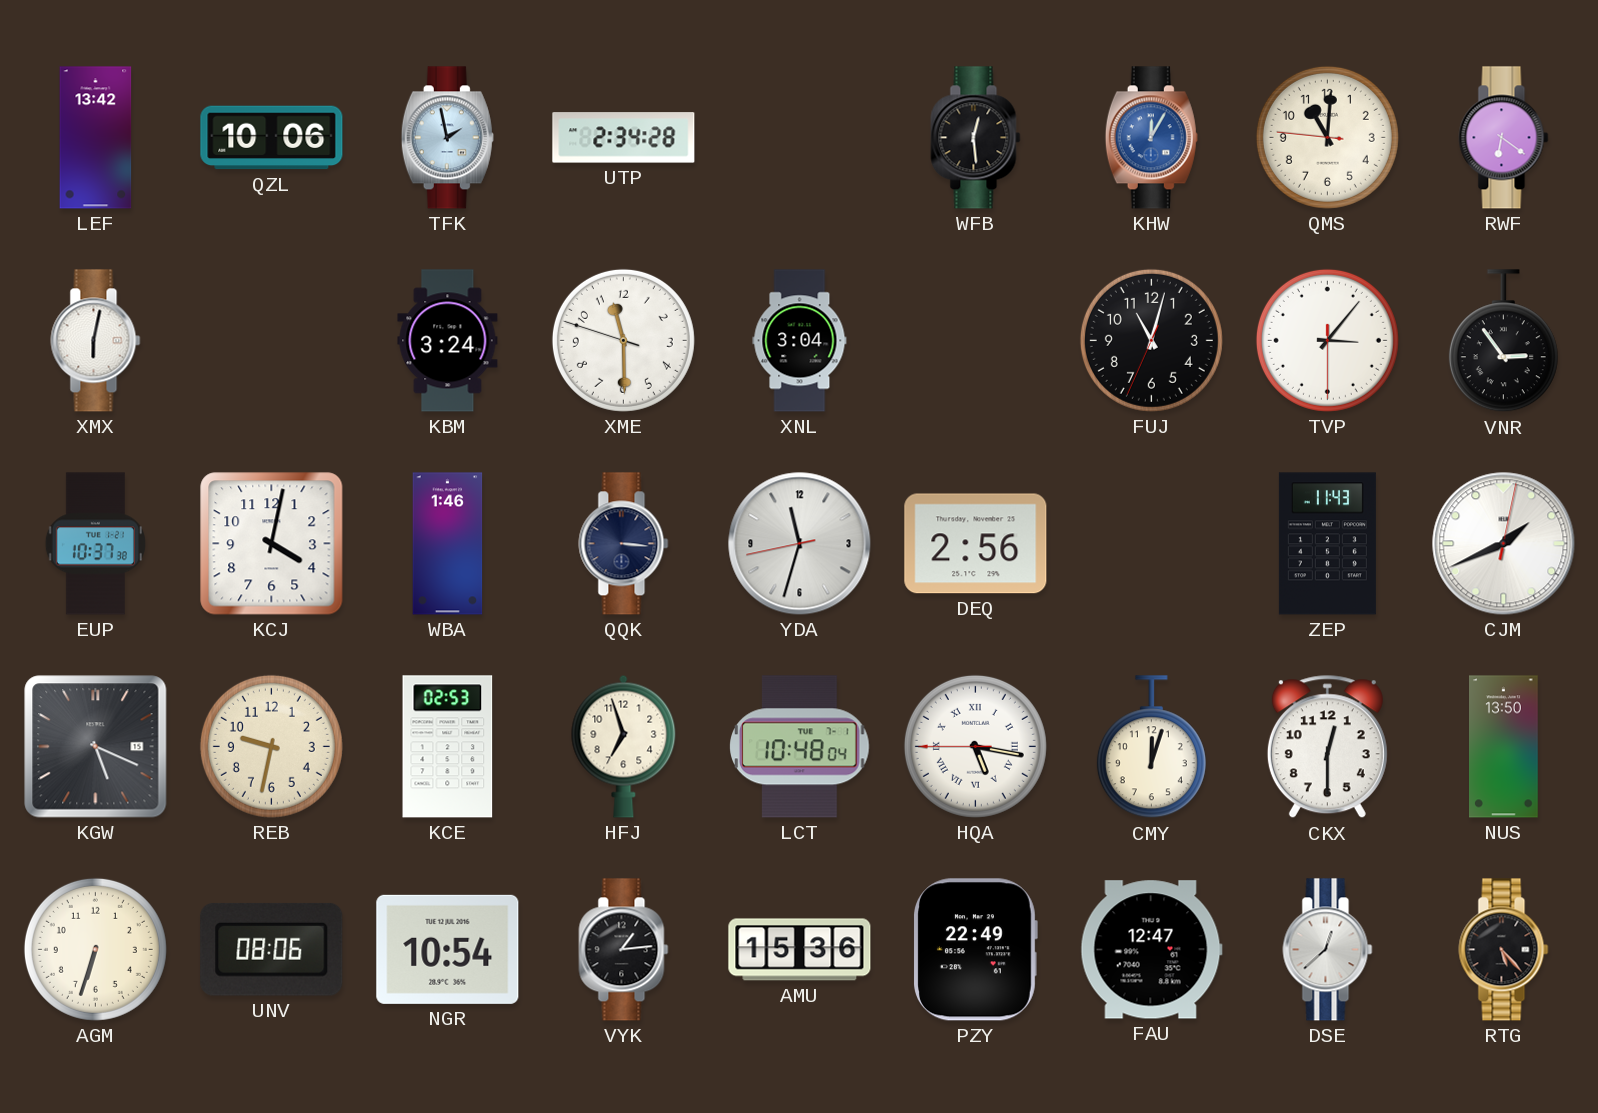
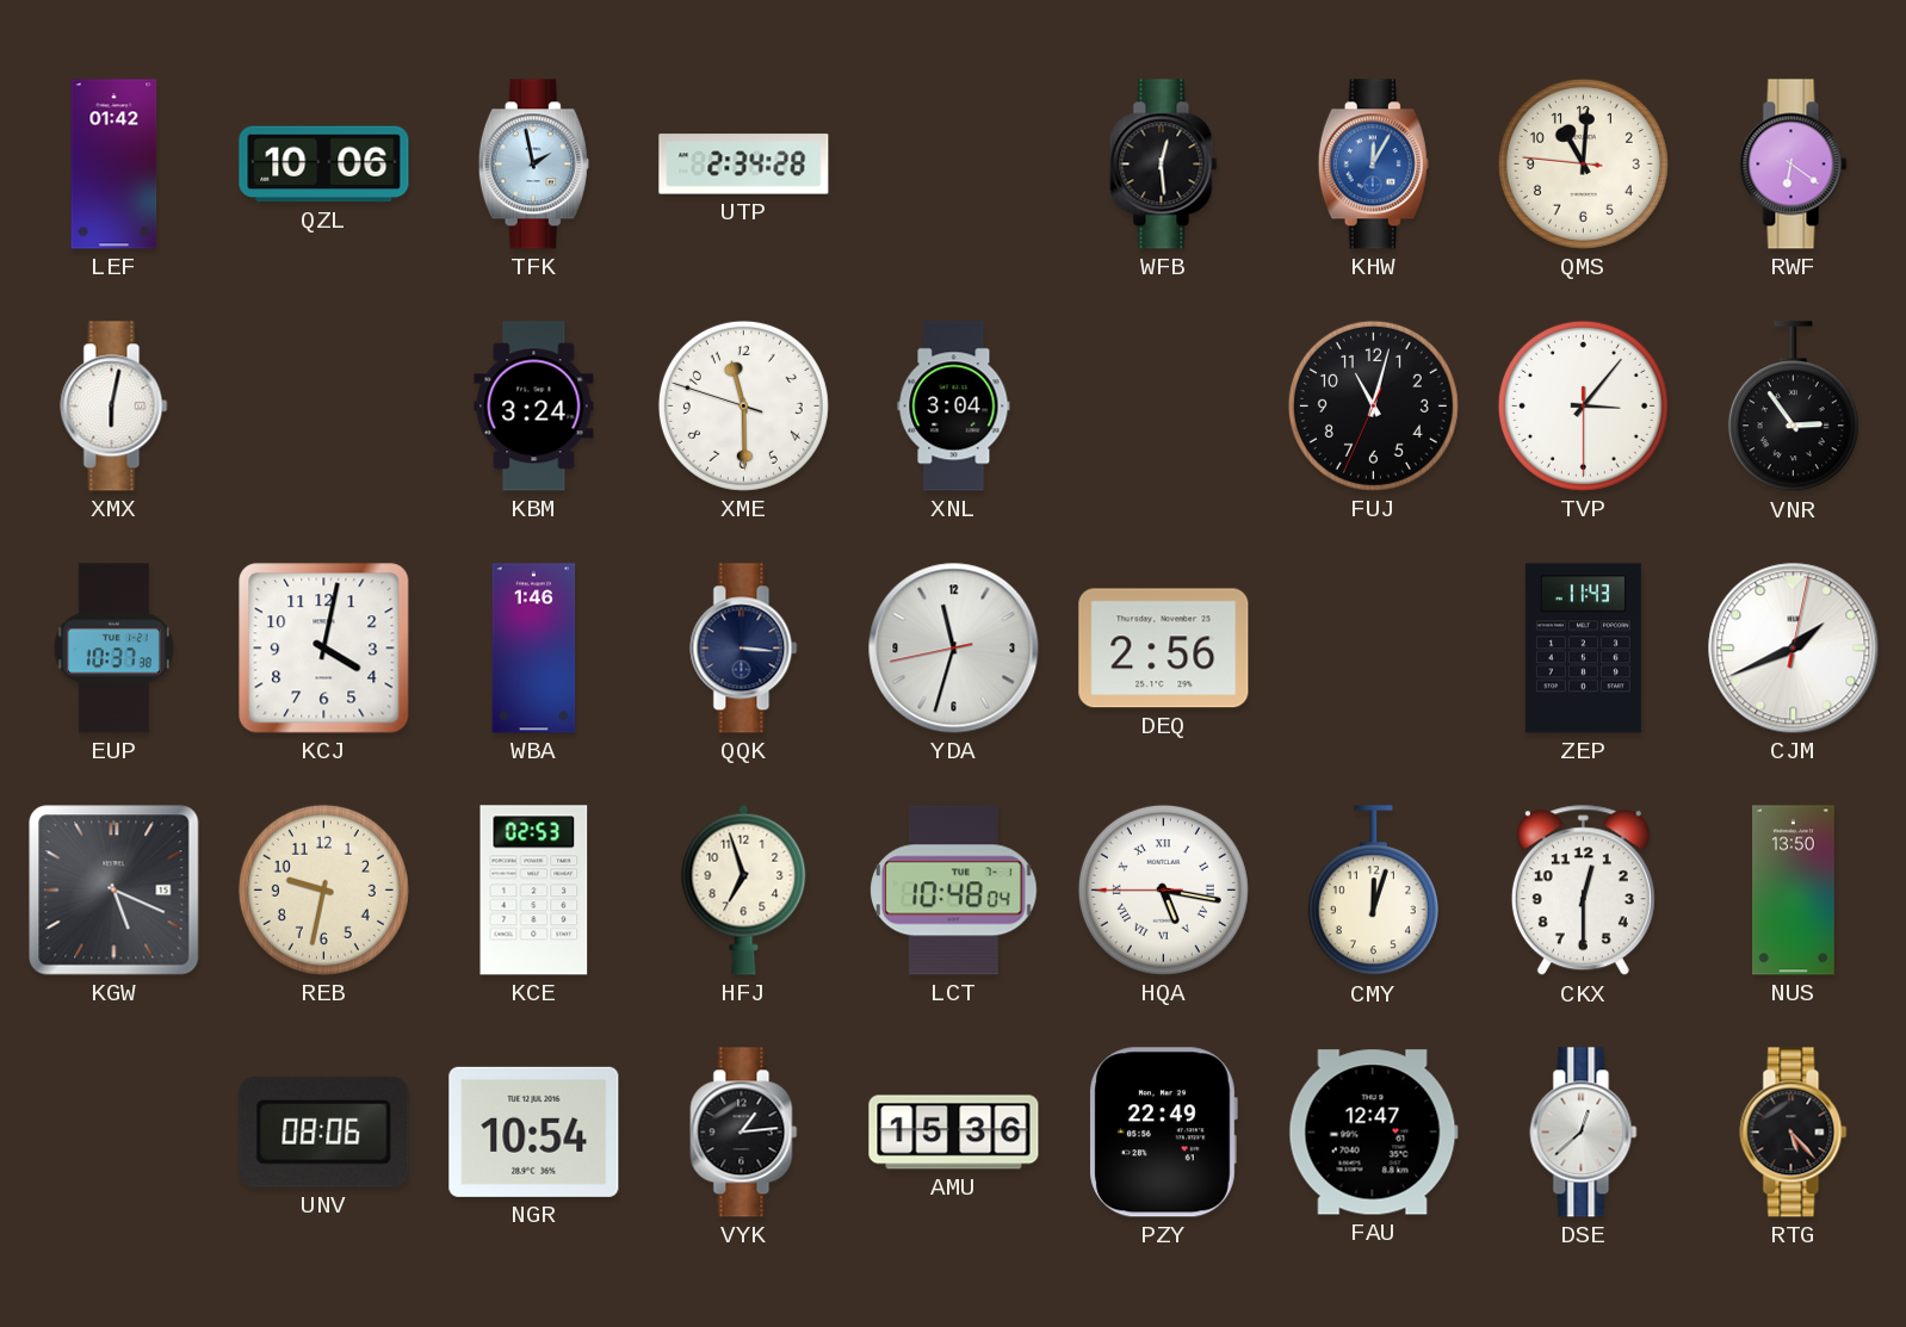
LEF: 13:42 -> 01:42
AGM: 6:33 -> none
